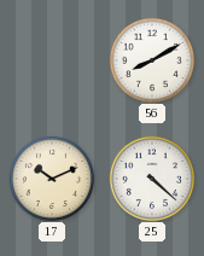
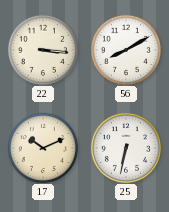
22: none -> 3:16
25: 4:22 -> 6:32
